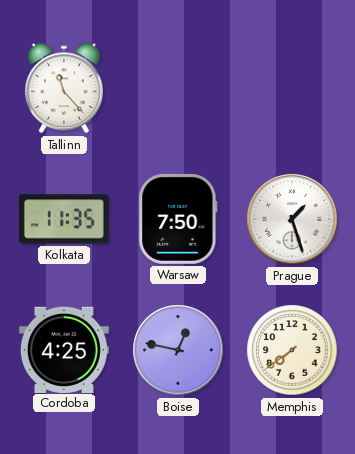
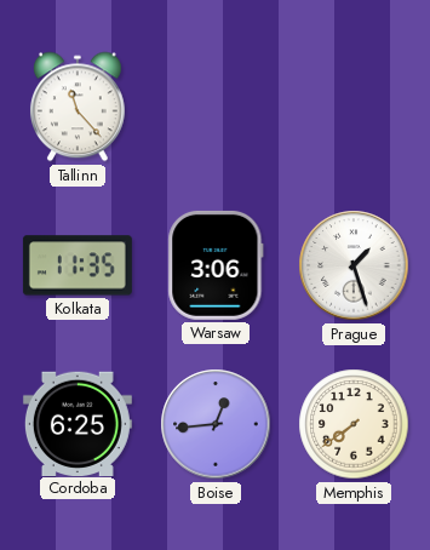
Warsaw: 7:50 -> 3:06
Cordoba: 4:25 -> 6:25
Boise: 12:47 -> 12:44
